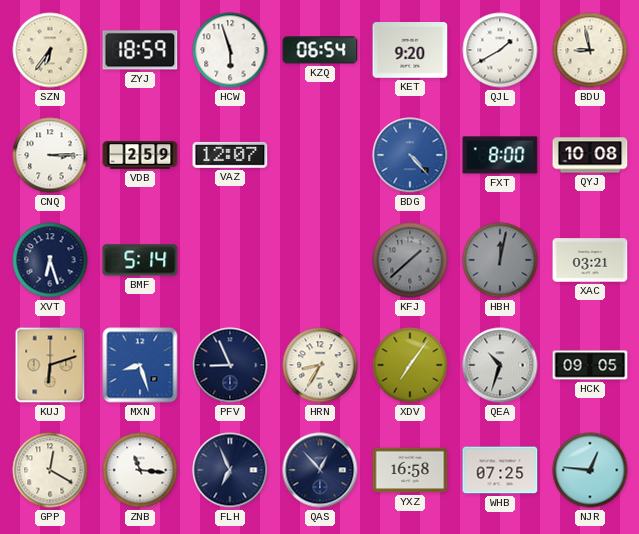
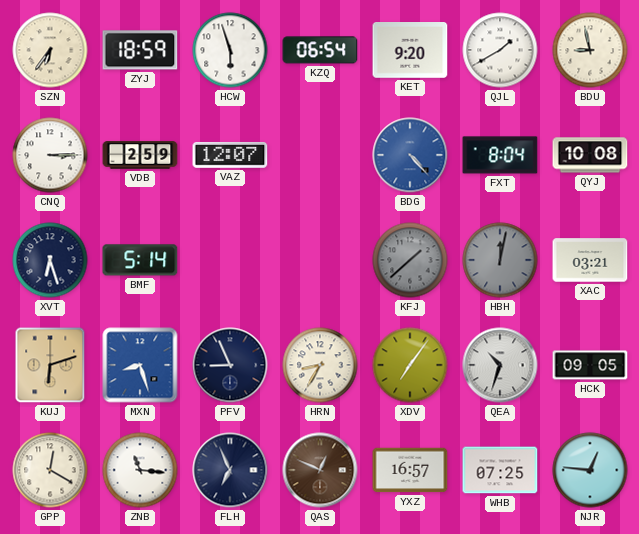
FXT: 8:00 -> 8:04
QAS: 12:53 -> 12:49
QAS dial: navy -> brown
YXZ: 16:58 -> 16:57
